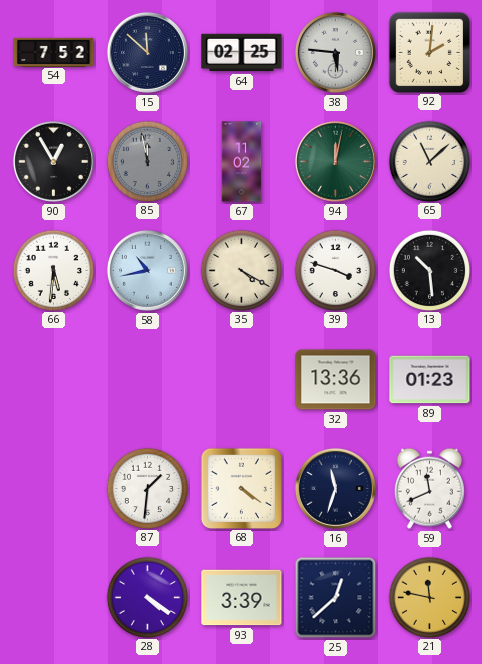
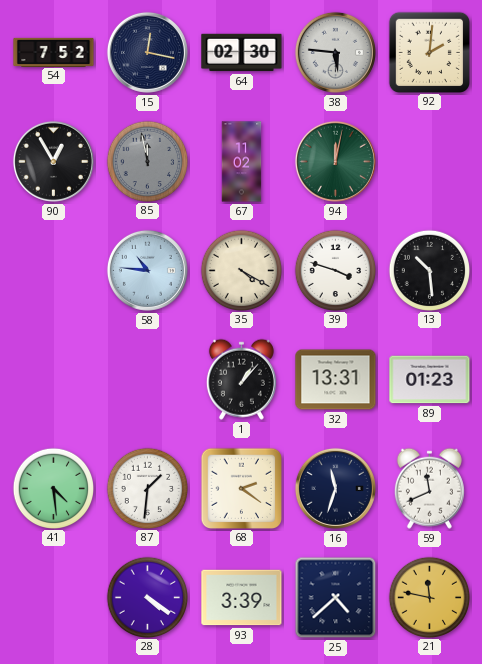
15: 11:52 -> 12:17
64: 02:25 -> 02:30
65: 11:08 -> none
66: 5:31 -> none
58: 10:43 -> 10:46
1: none -> 1:07
32: 13:36 -> 13:31
41: none -> 4:29
68: 4:21 -> 2:21
25: 12:38 -> 4:38
